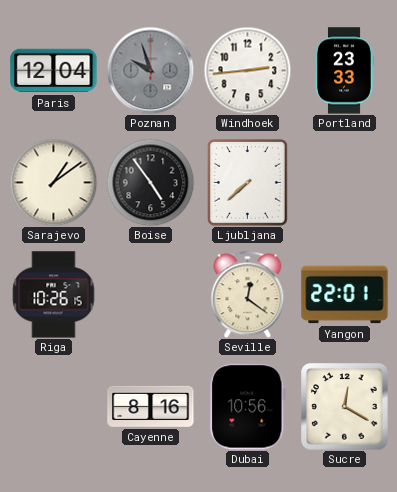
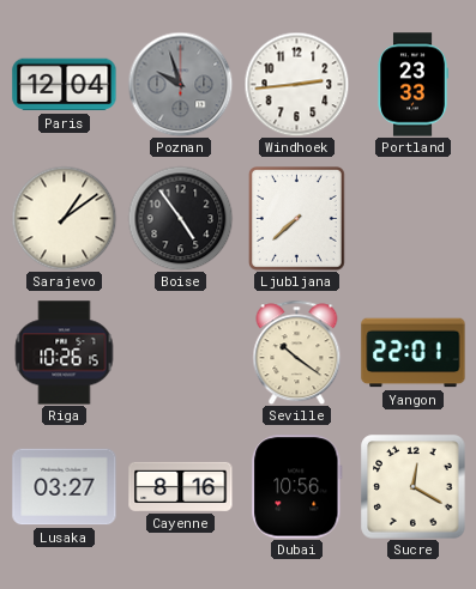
Seville: 12:21 -> 10:21
Lusaka: none -> 03:27
